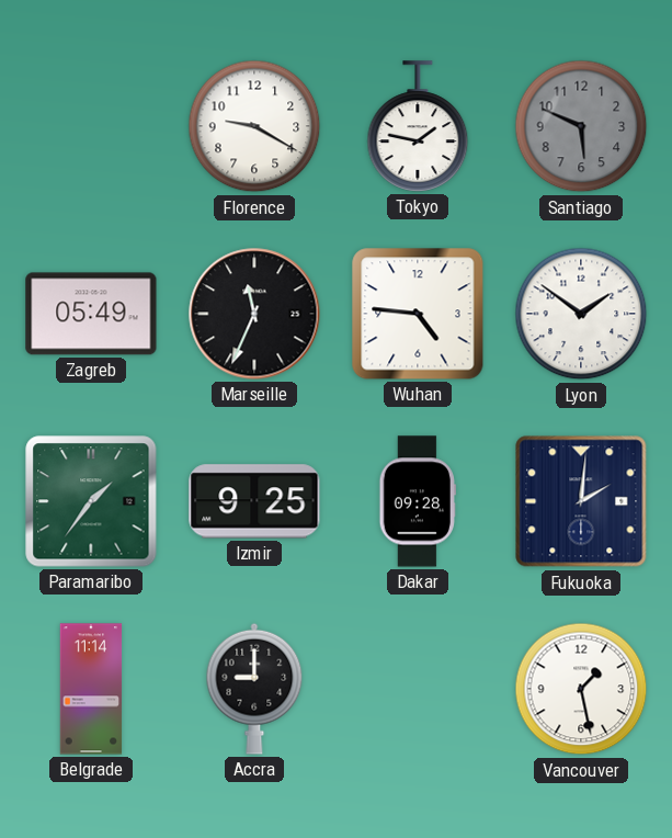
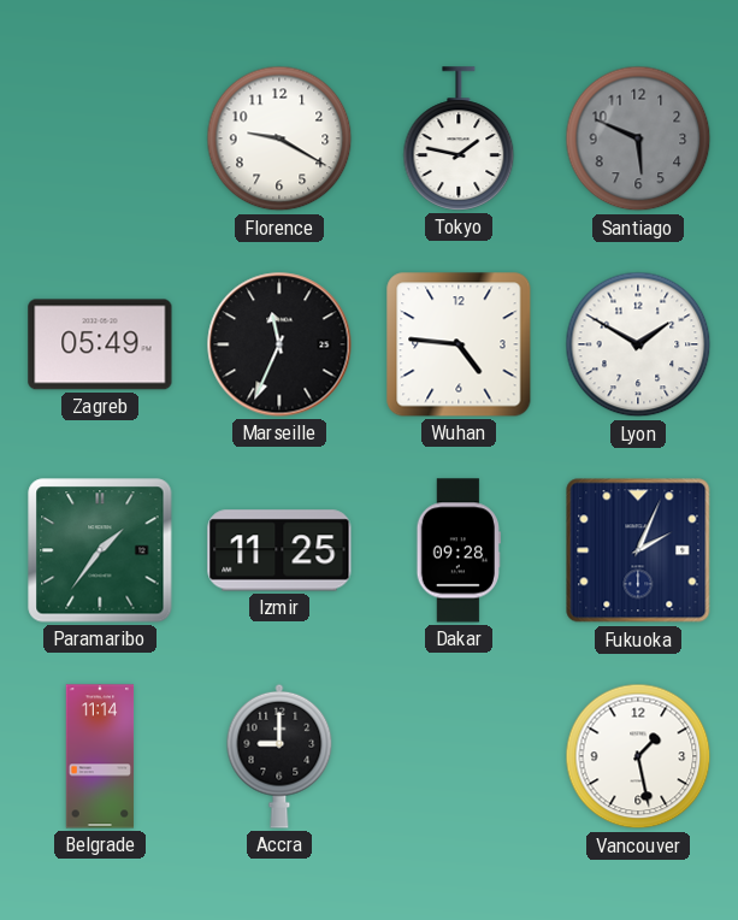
Lyon: 1:51 -> 1:50
Izmir: 9:25 -> 11:25
Fukuoka: 2:01 -> 2:04
